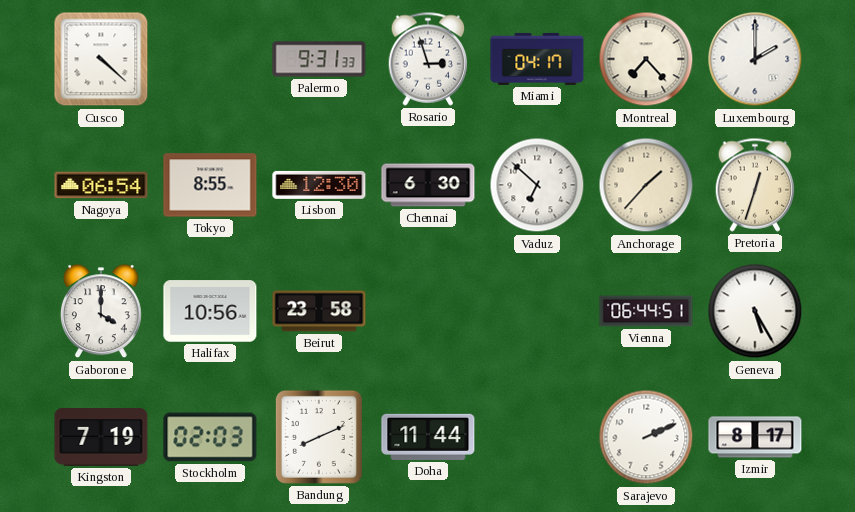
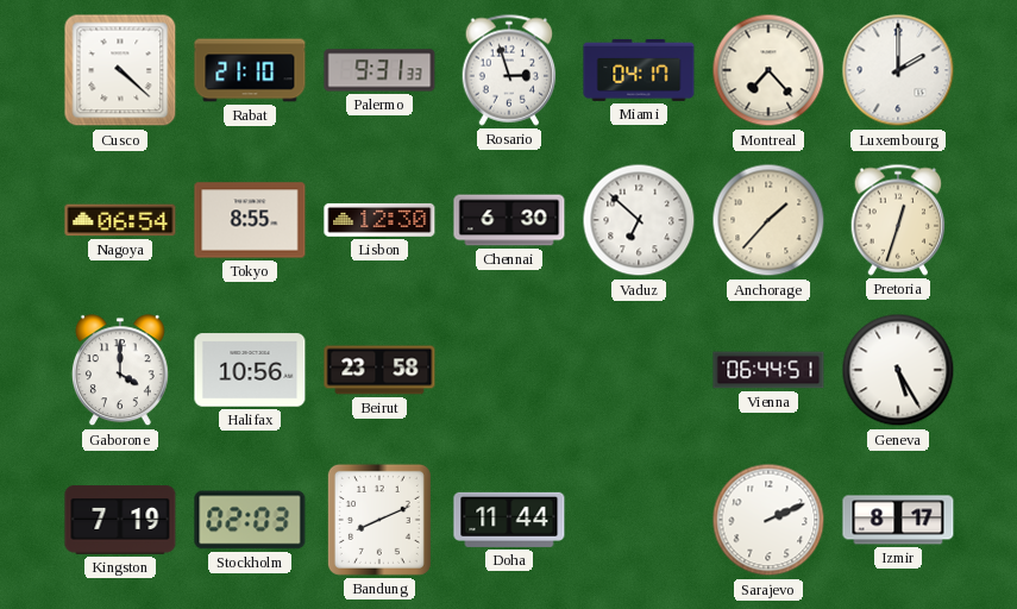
Rabat: none -> 21:10
